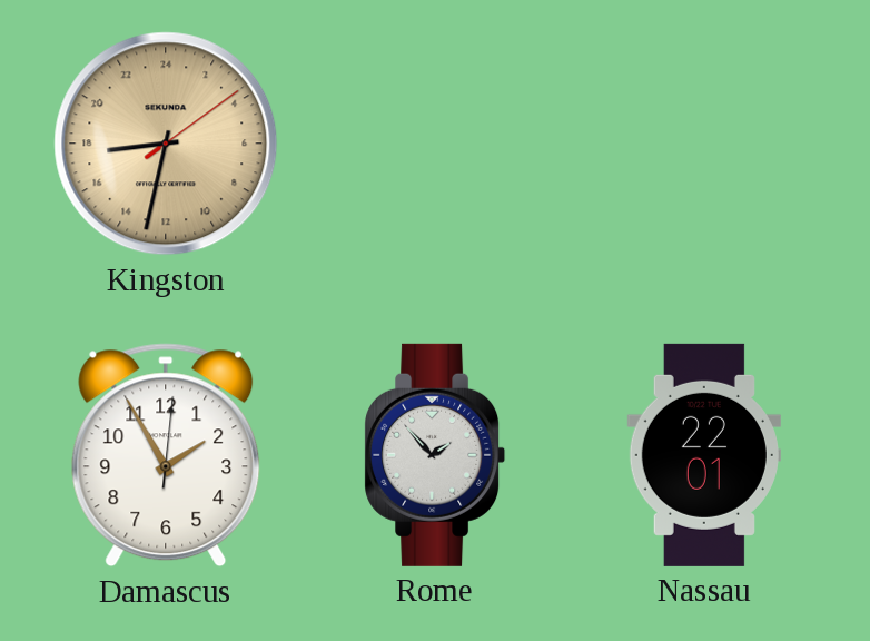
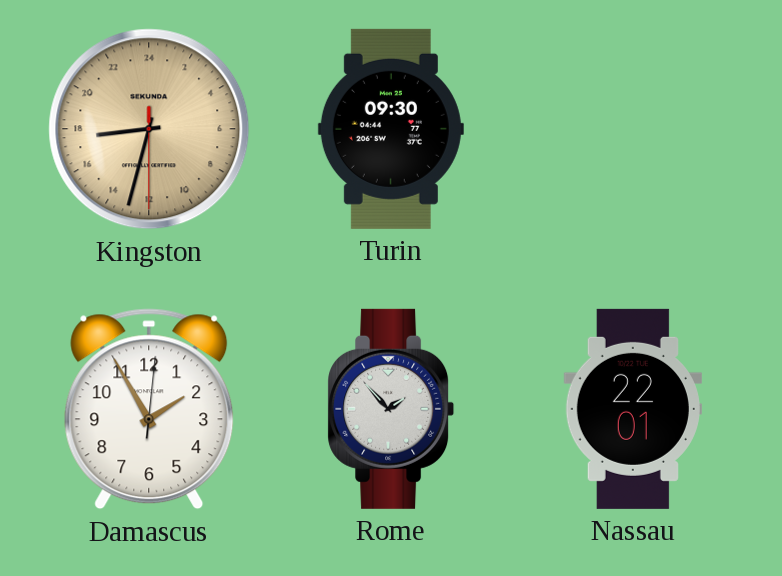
Kingston: 17:32:09 -> 17:32:30
Turin: none -> 09:30
